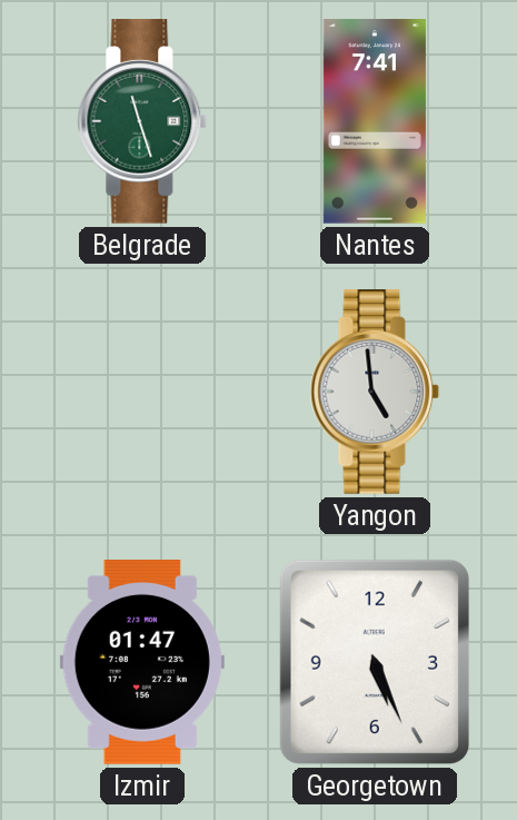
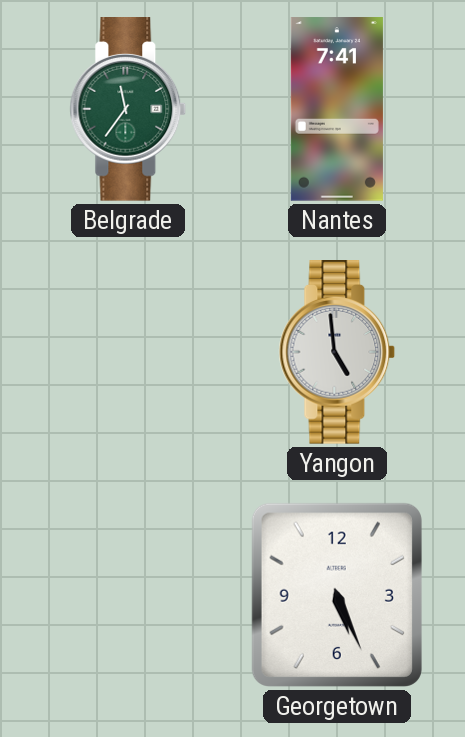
Belgrade: 11:27 -> 11:36
Izmir: 01:47 -> none
